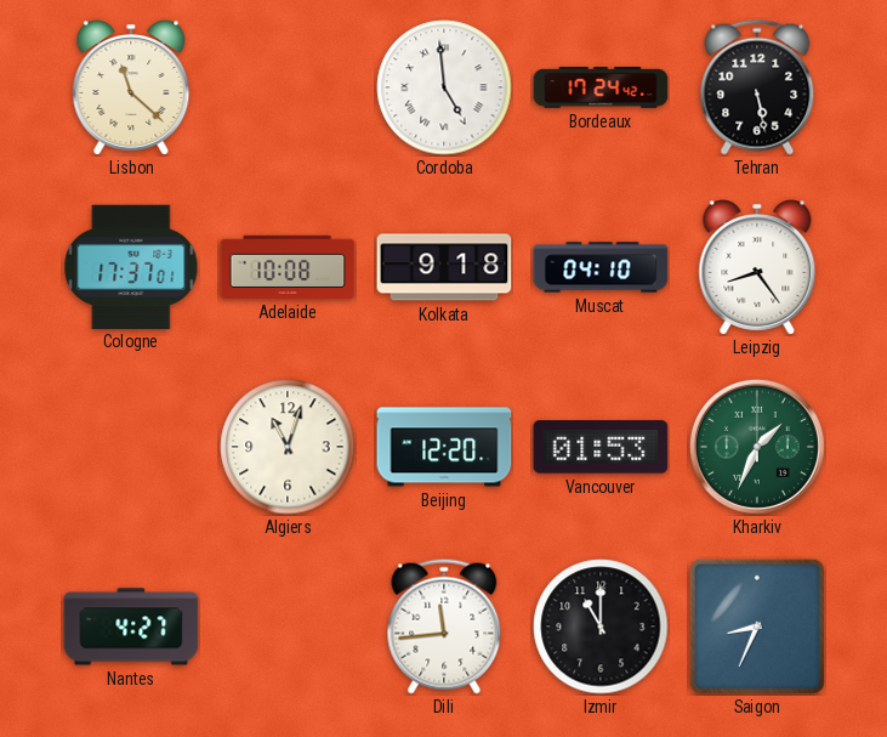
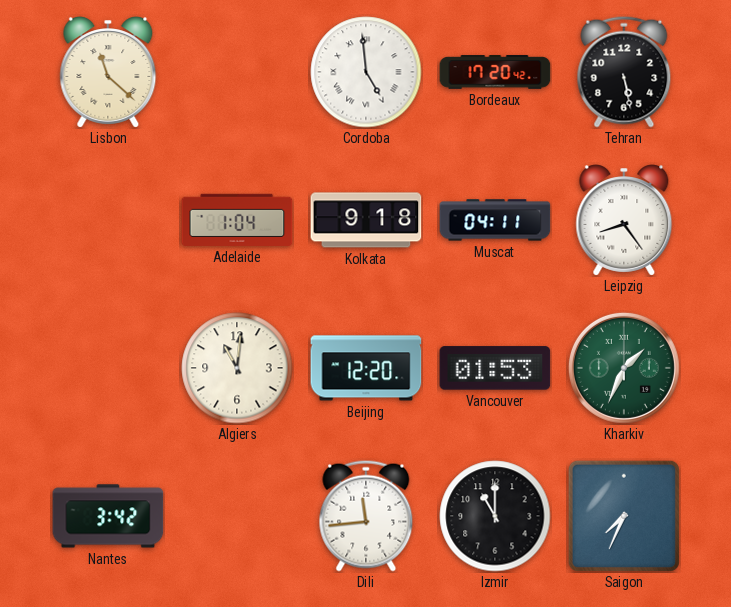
Bordeaux: 17:24 -> 17:20
Cologne: 17:37 -> none
Adelaide: 10:08 -> 1:04
Muscat: 04:10 -> 04:11
Algiers: 11:03 -> 11:01
Nantes: 4:27 -> 3:42
Saigon: 8:34 -> 7:34
